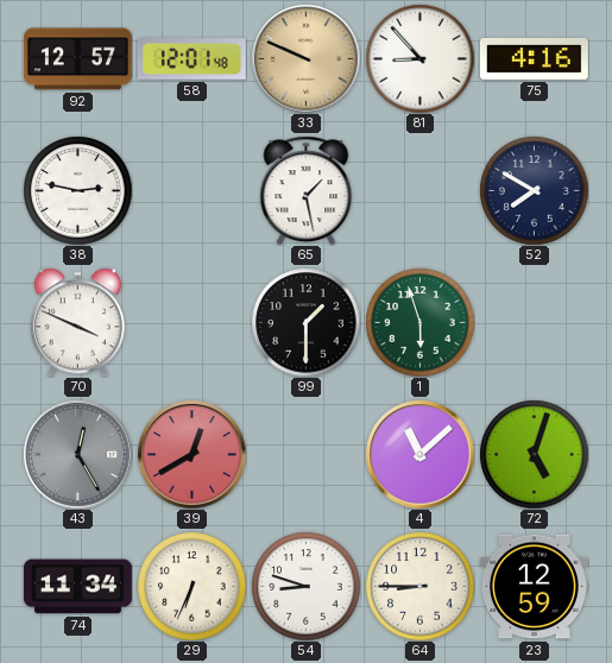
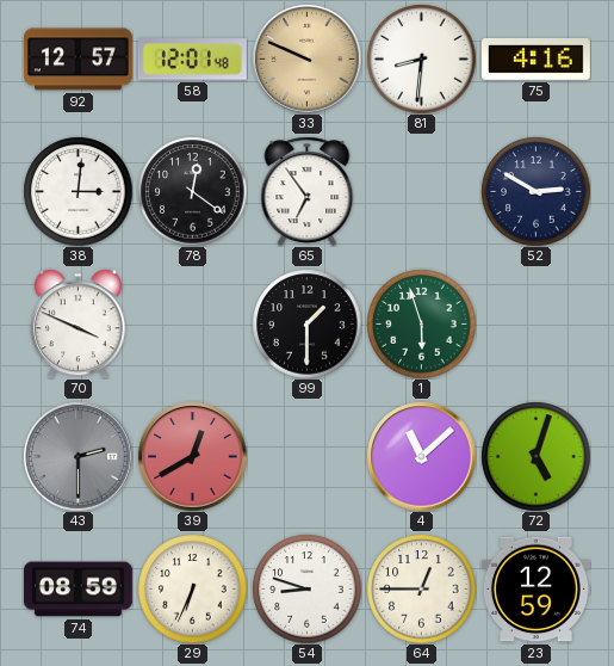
81: 8:53 -> 8:31
38: 2:47 -> 3:01
78: none -> 12:21
65: 1:28 -> 6:54
52: 7:50 -> 2:50
43: 12:25 -> 2:30
74: 11:34 -> 08:59
64: 8:45 -> 12:45
